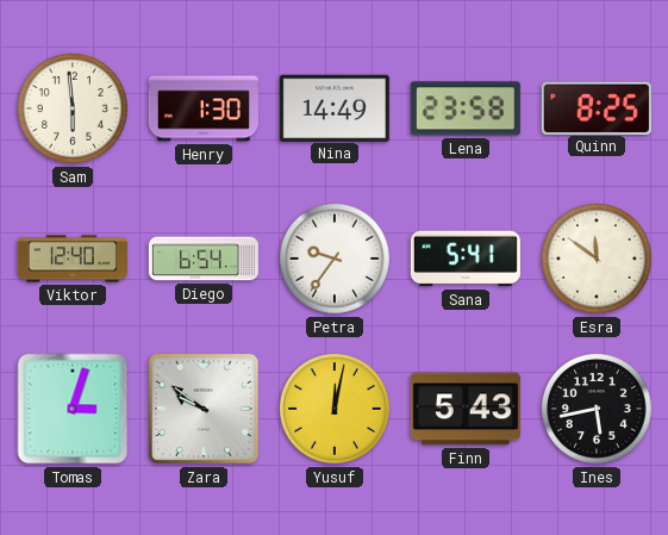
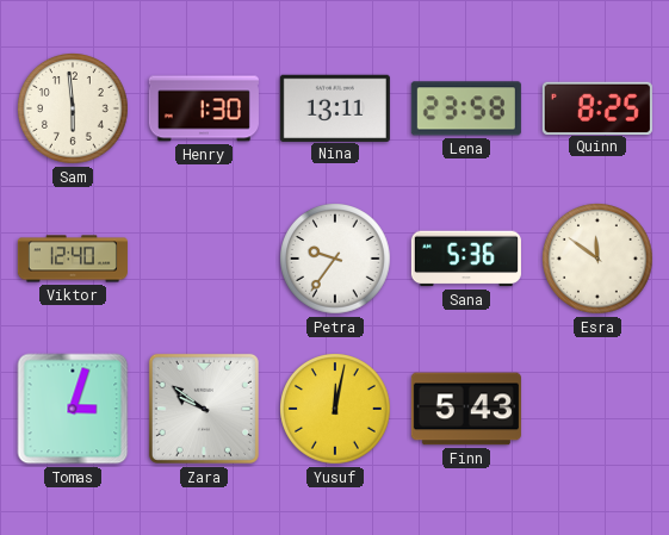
Nina: 14:49 -> 13:11
Diego: 6:54 -> none
Sana: 5:41 -> 5:36
Ines: 5:43 -> none
